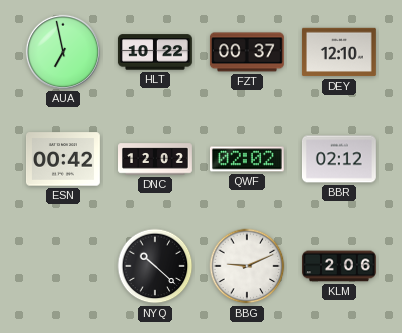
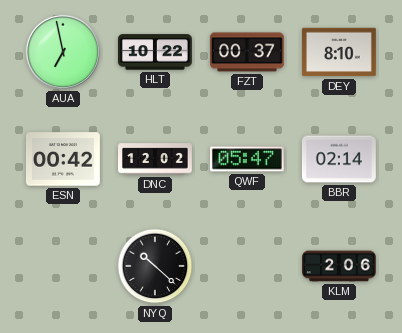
DEY: 12:10 -> 8:10
QWF: 02:02 -> 05:47
BBR: 02:12 -> 02:14
BBG: 9:11 -> none
